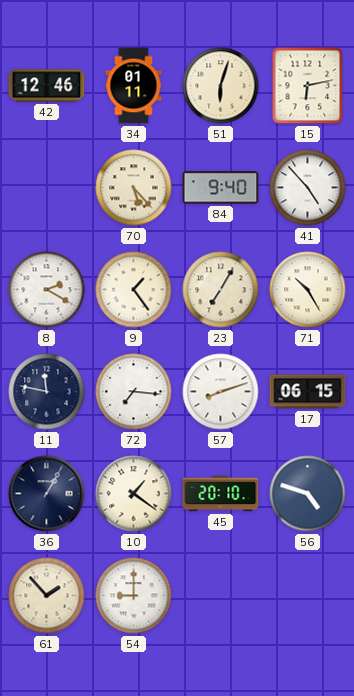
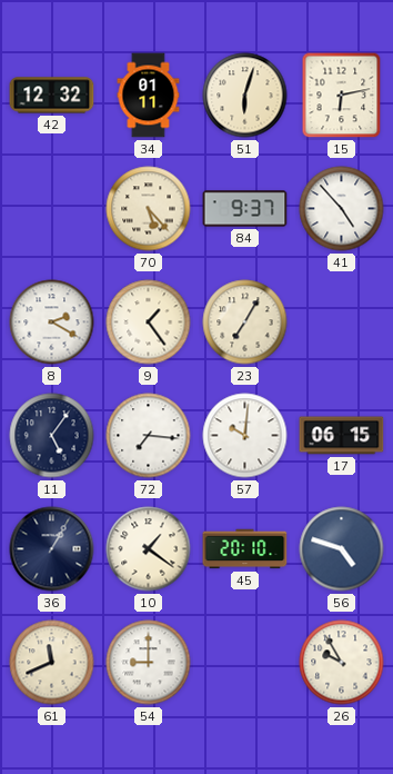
42: 12:46 -> 12:32
84: 9:40 -> 9:37
71: 10:25 -> none
11: 11:47 -> 5:06
57: 8:12 -> 10:01
61: 1:53 -> 11:41
26: none -> 9:55
